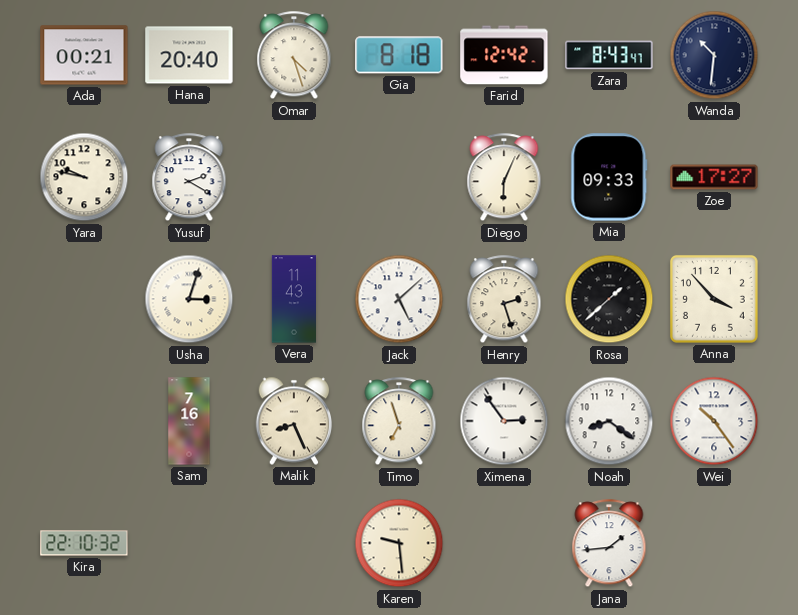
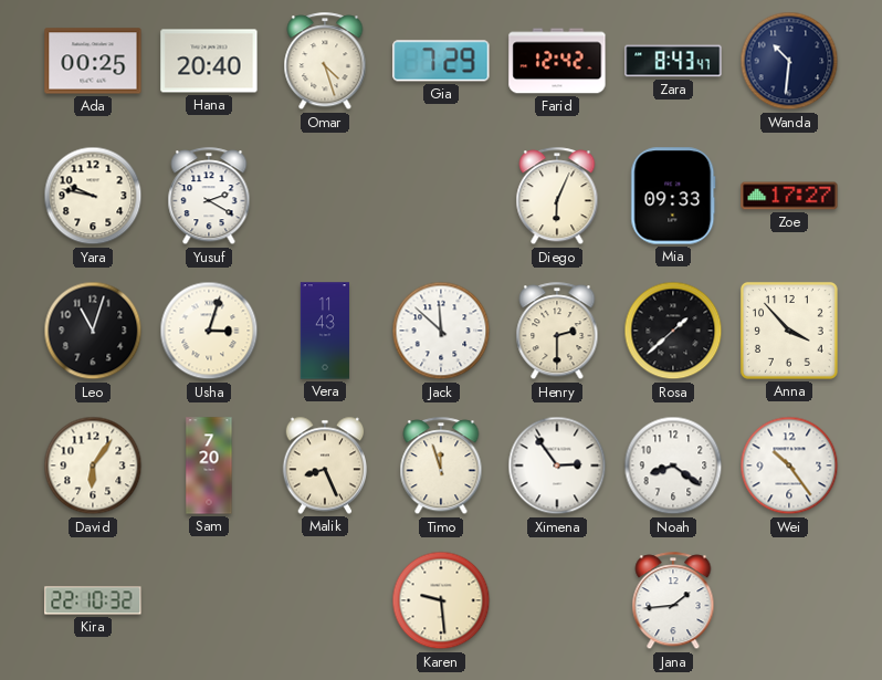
Ada: 00:21 -> 00:25
Gia: 8:18 -> 7:29
Leo: none -> 11:03
Jack: 5:08 -> 11:52
Henry: 2:27 -> 2:30
David: none -> 6:06
Sam: 7:16 -> 7:20
Timo: 6:57 -> 11:57
